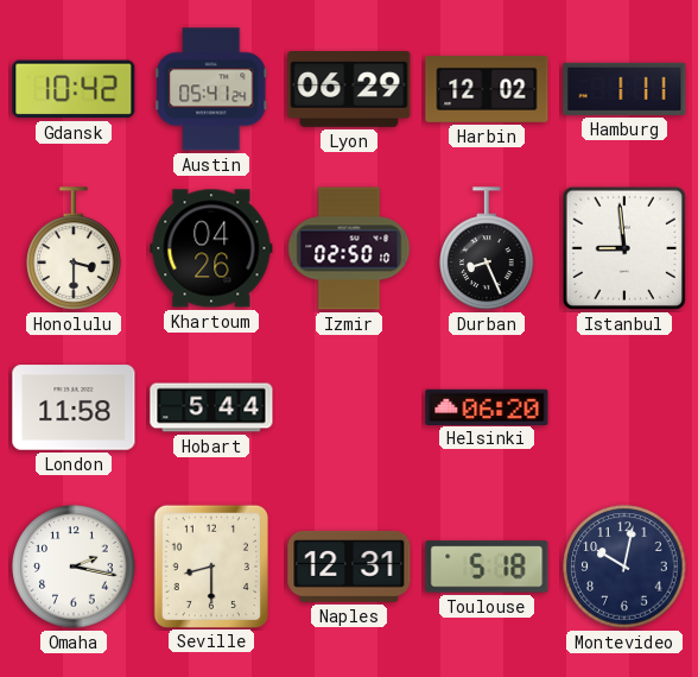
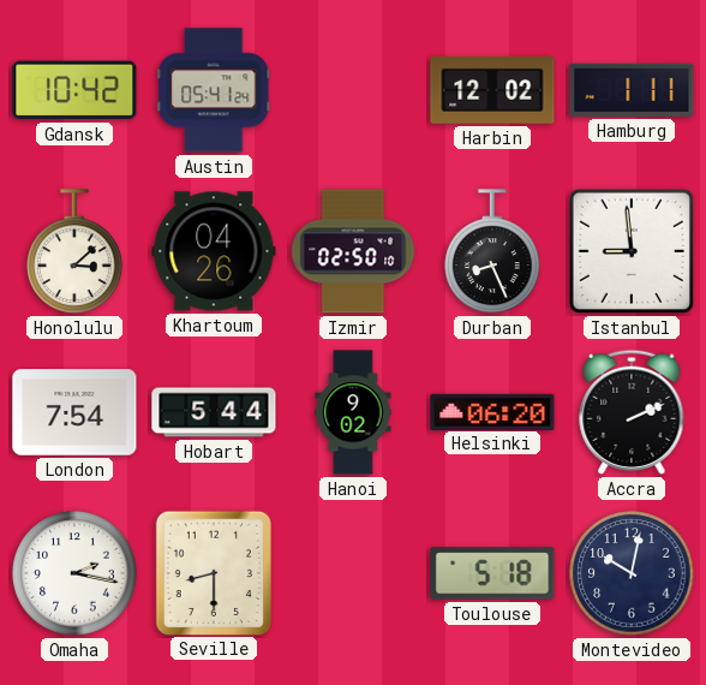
Lyon: 06:29 -> none
Honolulu: 3:30 -> 3:08
London: 11:58 -> 7:54
Hanoi: none -> 9:02
Accra: none -> 2:11
Naples: 12:31 -> none
